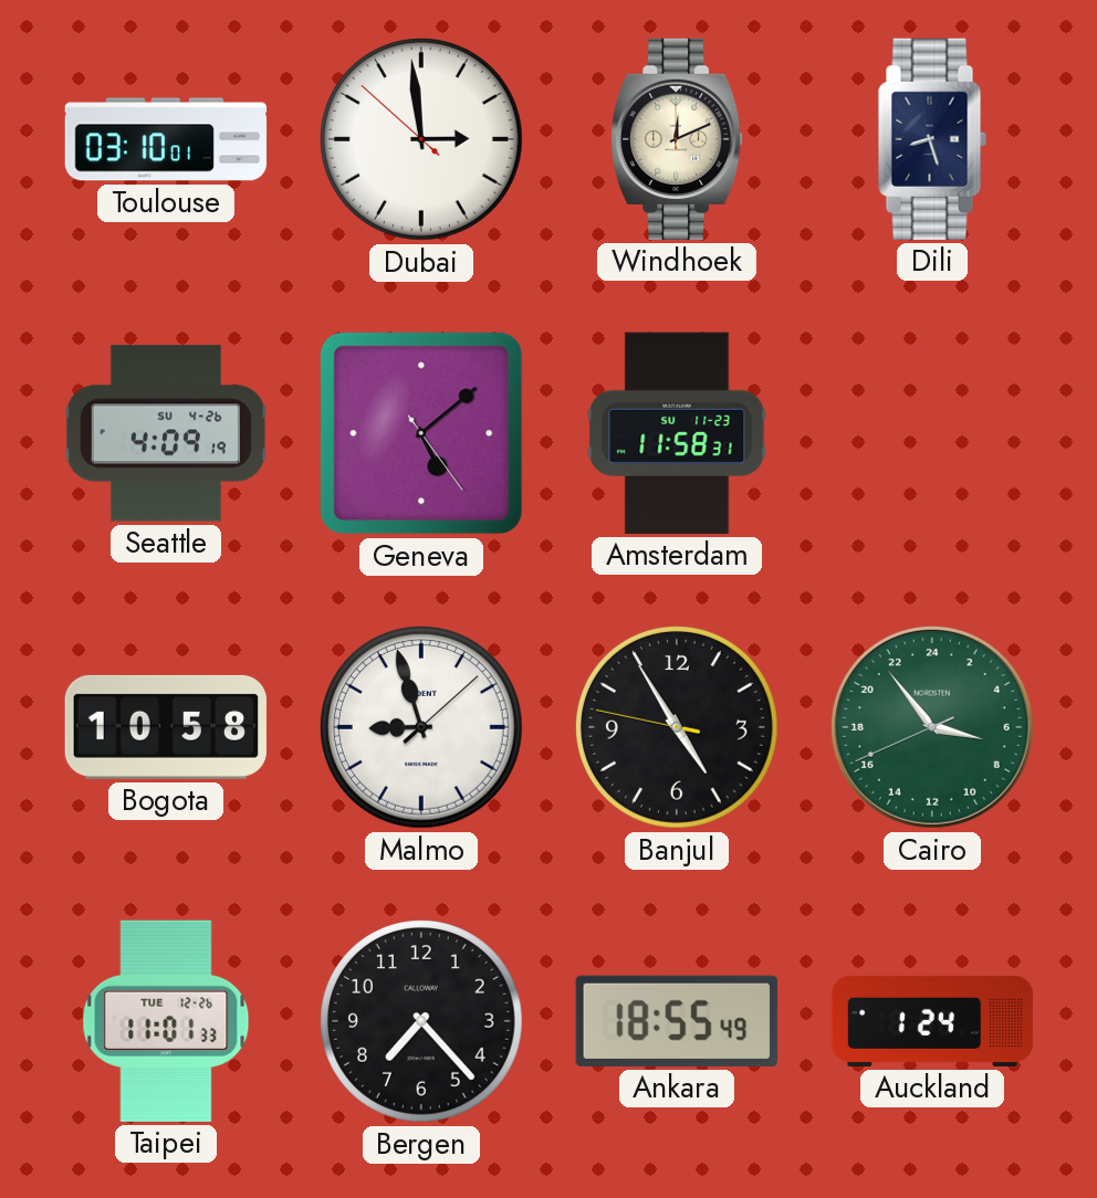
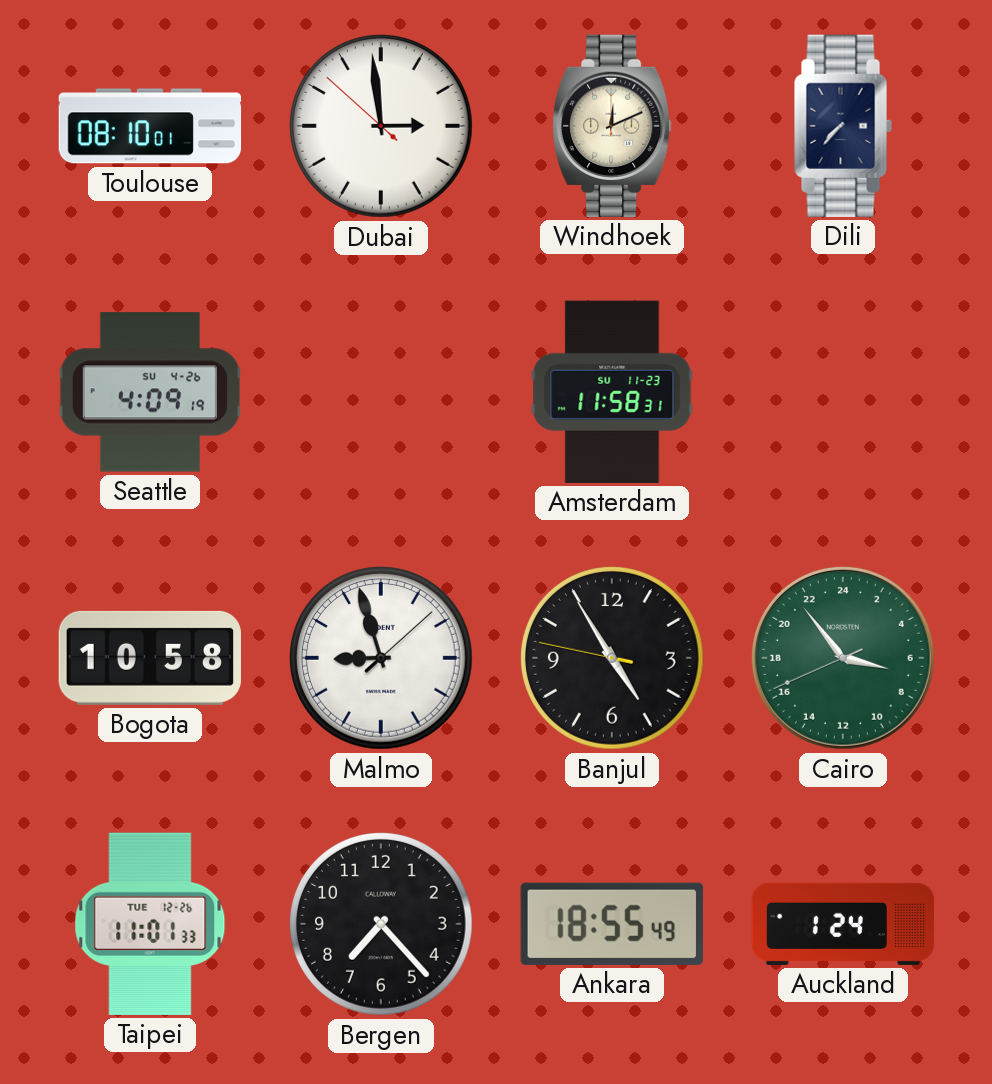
Toulouse: 03:10 -> 08:10
Dili: 8:27 -> 7:37
Geneva: 5:08 -> none
